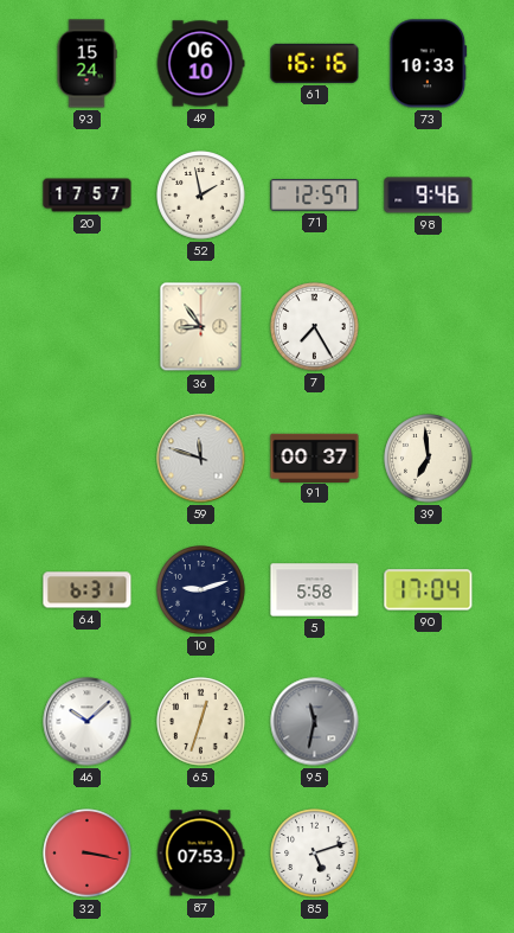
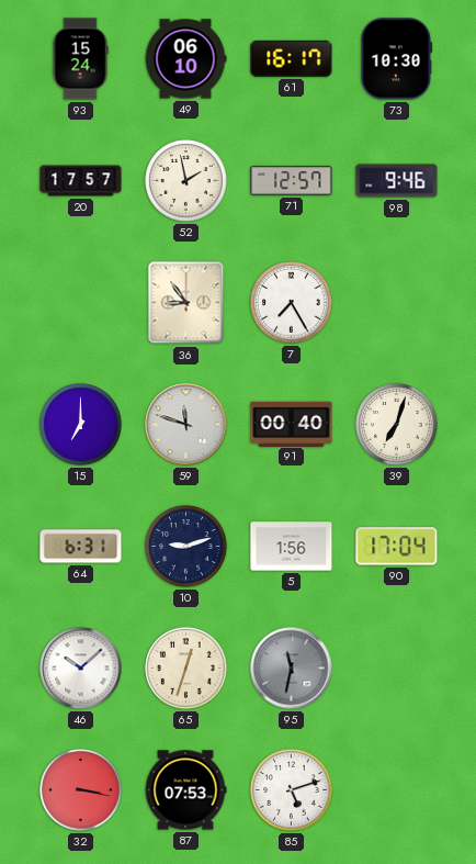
61: 16:16 -> 16:17
73: 10:33 -> 10:30
15: none -> 7:00
91: 00:37 -> 00:40
39: 6:59 -> 7:03
5: 5:58 -> 1:56
